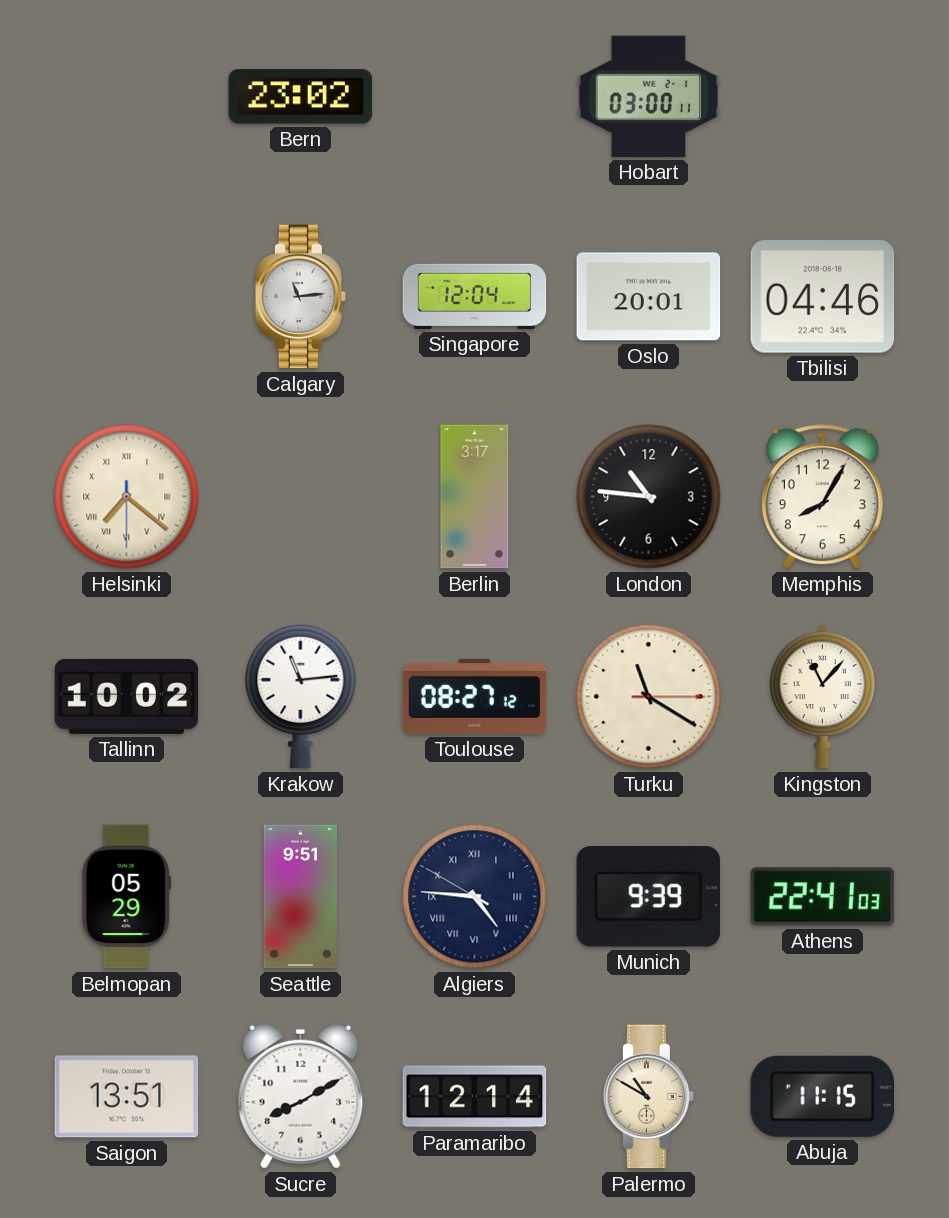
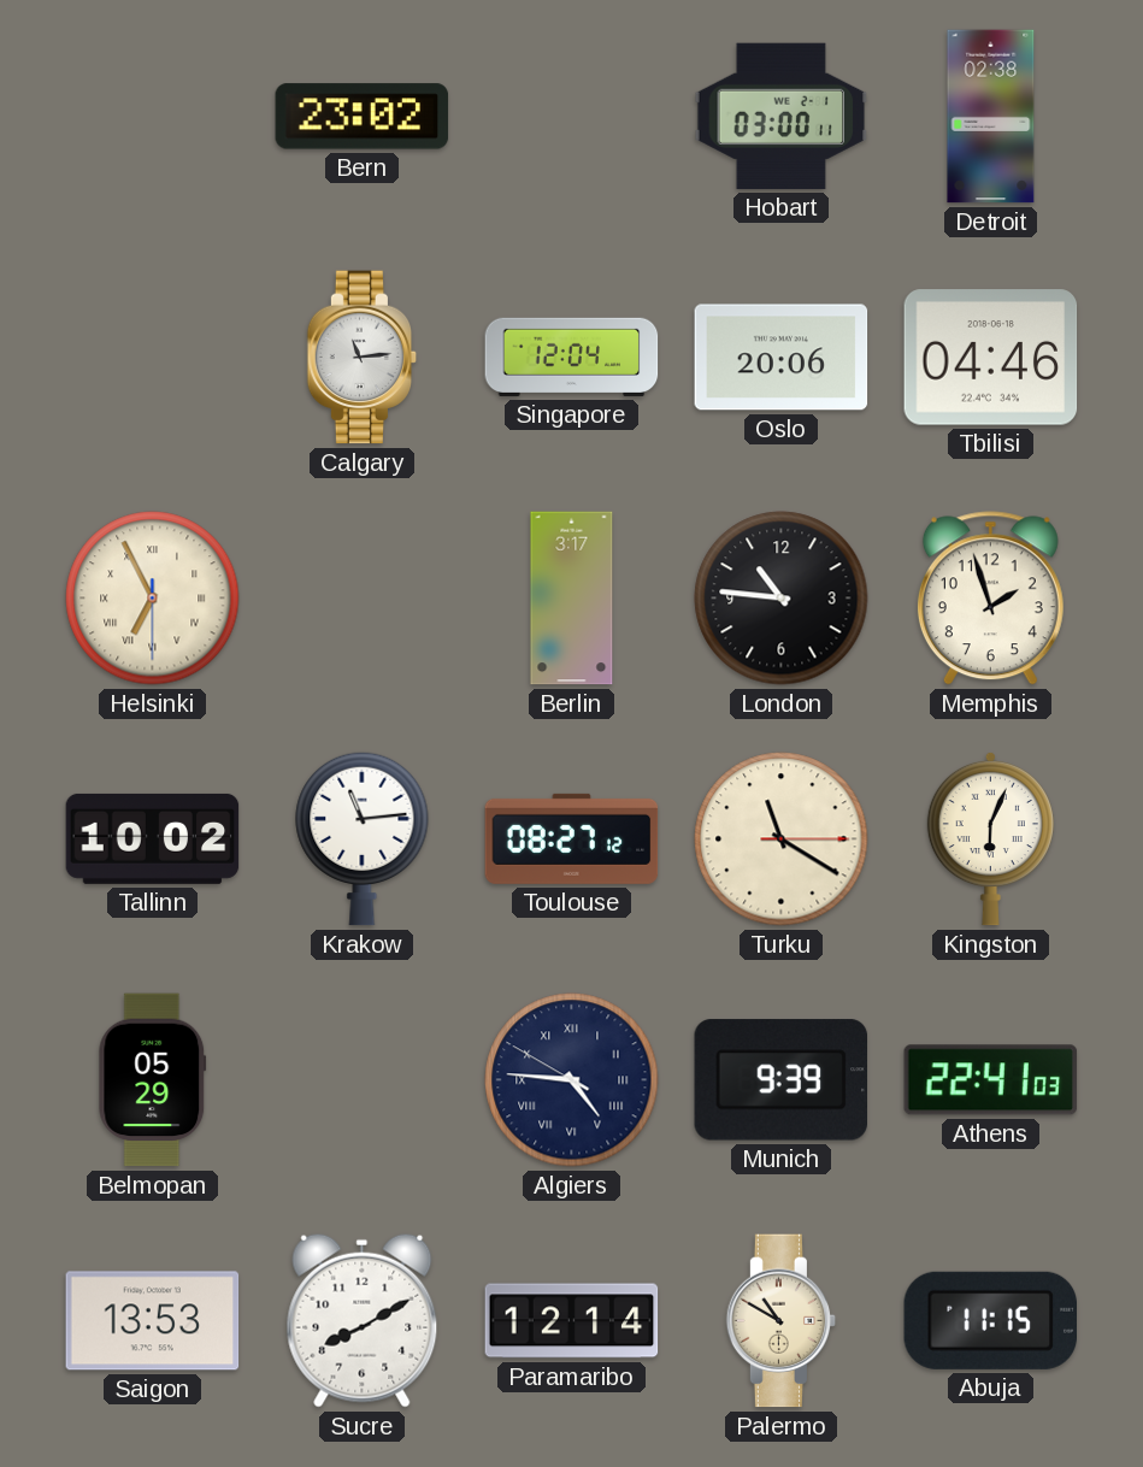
Detroit: none -> 02:38
Oslo: 20:01 -> 20:06
Helsinki: 7:21 -> 6:55
Memphis: 8:05 -> 1:57
Kingston: 11:07 -> 6:04
Seattle: 9:51 -> none
Saigon: 13:51 -> 13:53
